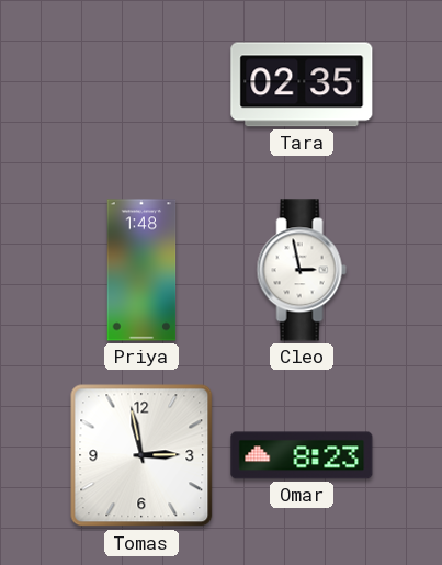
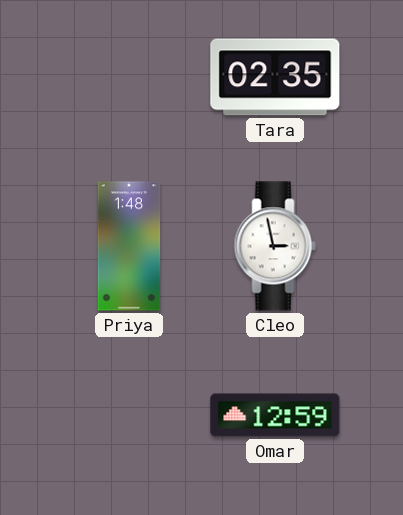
Tomas: 2:58 -> none
Omar: 8:23 -> 12:59
